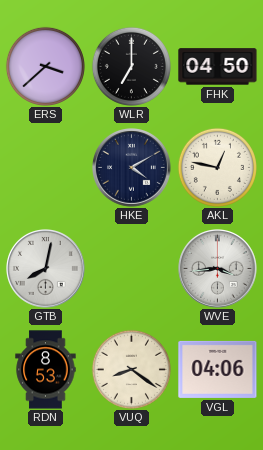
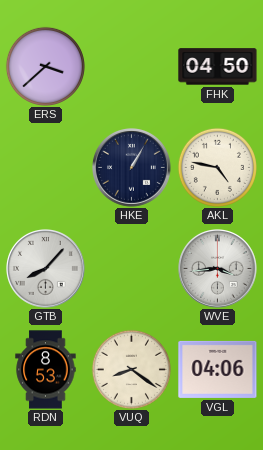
WLR: 7:00 -> none
HKE: 4:10 -> 1:05
AKL: 12:47 -> 4:47
GTB: 8:02 -> 8:07
